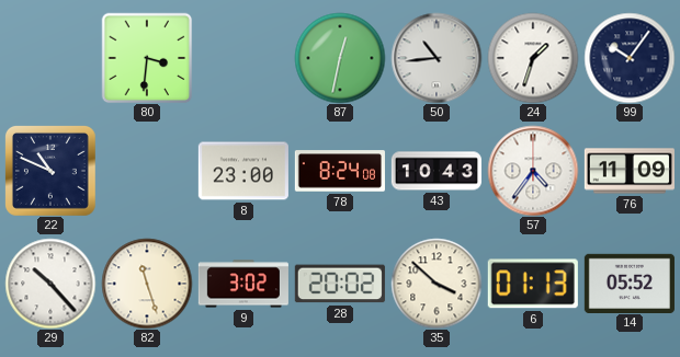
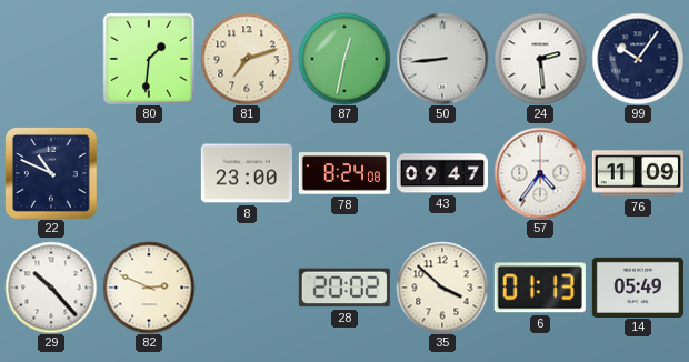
80: 3:31 -> 1:31
81: none -> 7:12
50: 10:44 -> 8:44
24: 1:33 -> 2:29
43: 10:43 -> 09:47
82: 11:27 -> 2:49
9: 3:02 -> none
14: 05:52 -> 05:49
